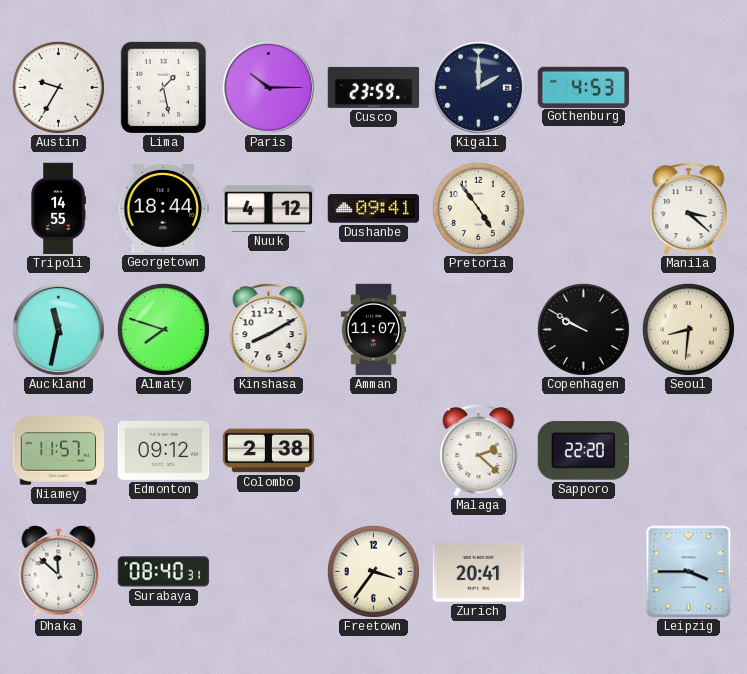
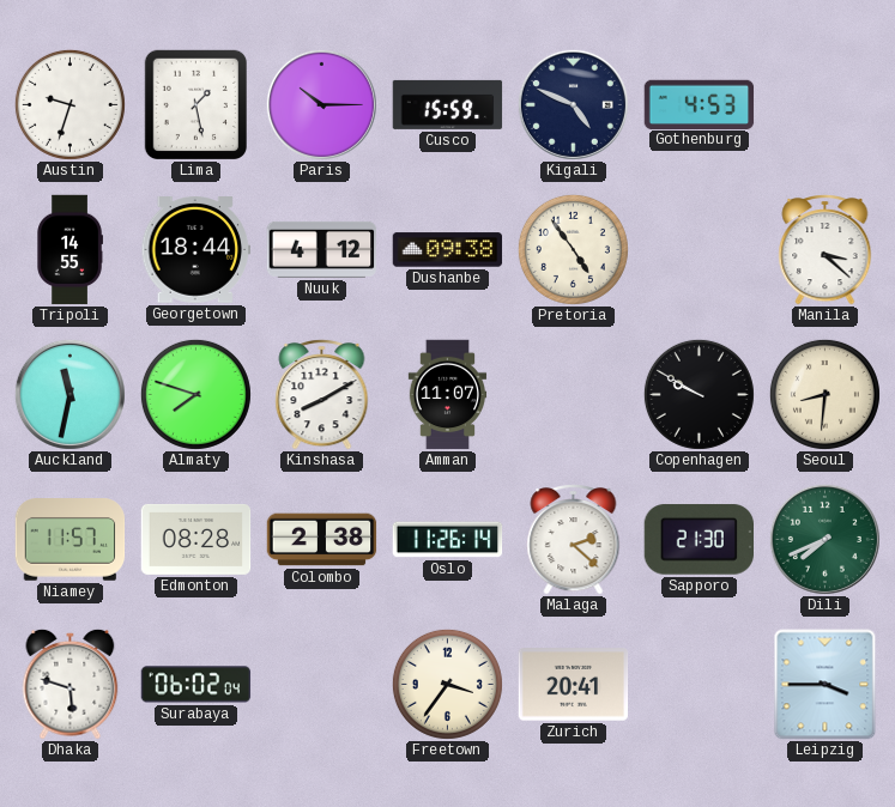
Austin: 9:35 -> 9:33
Cusco: 23:59 -> 15:59
Kigali: 2:00 -> 4:49
Dushanbe: 09:41 -> 09:38
Edmonton: 09:12 -> 08:28
Oslo: none -> 11:26
Sapporo: 22:20 -> 21:30
Dili: none -> 7:41
Dhaka: 11:52 -> 5:48
Surabaya: 08:40 -> 06:02
